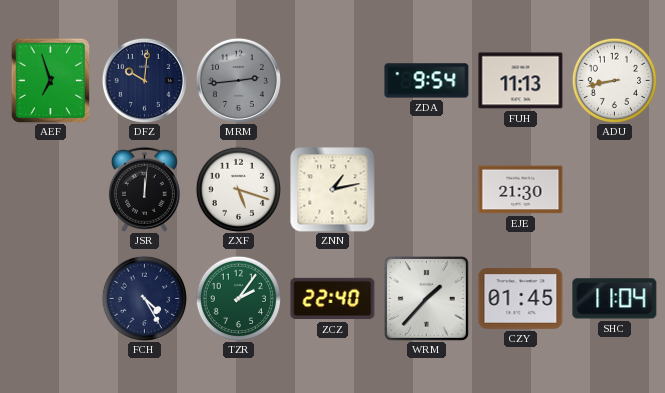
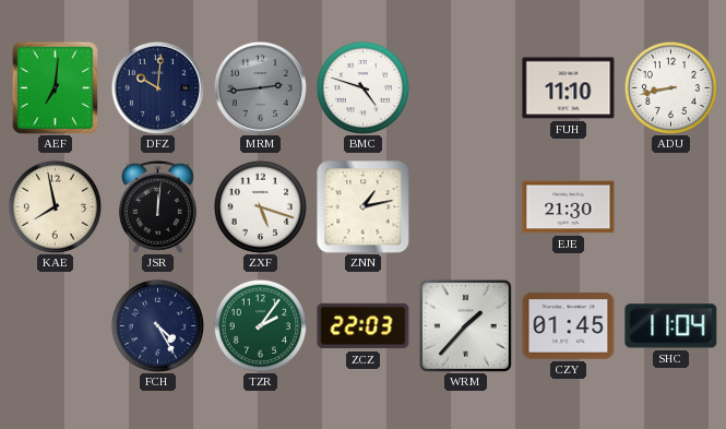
AEF: 6:57 -> 7:01
BMC: none -> 4:48
ZDA: 9:54 -> none
FUH: 11:13 -> 11:10
KAE: none -> 7:58
ZCZ: 22:40 -> 22:03
